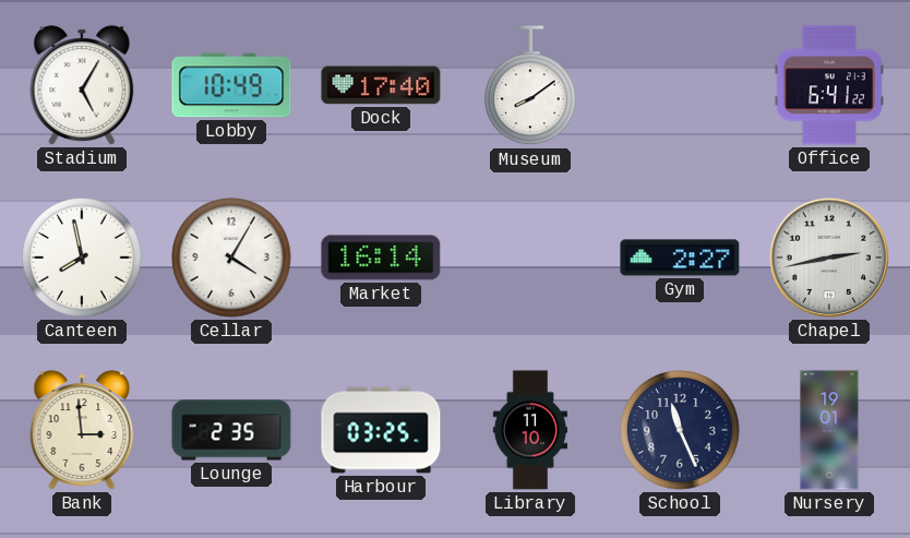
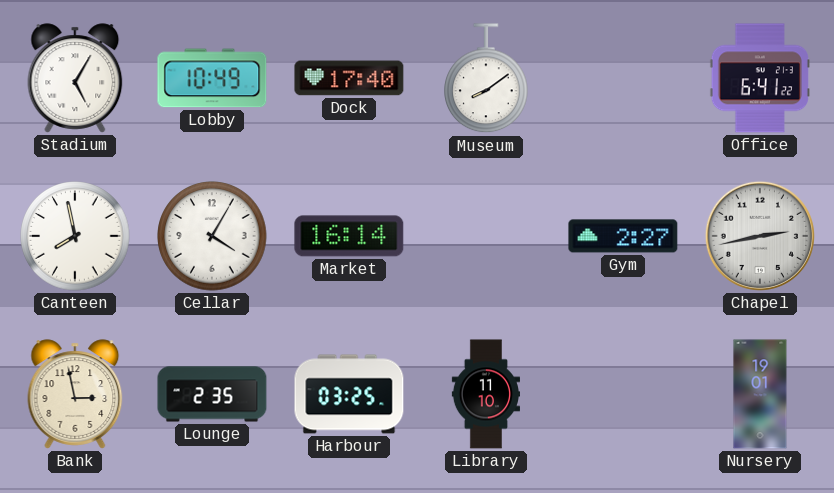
Bank: 2:59 -> 2:58
School: 11:26 -> none
